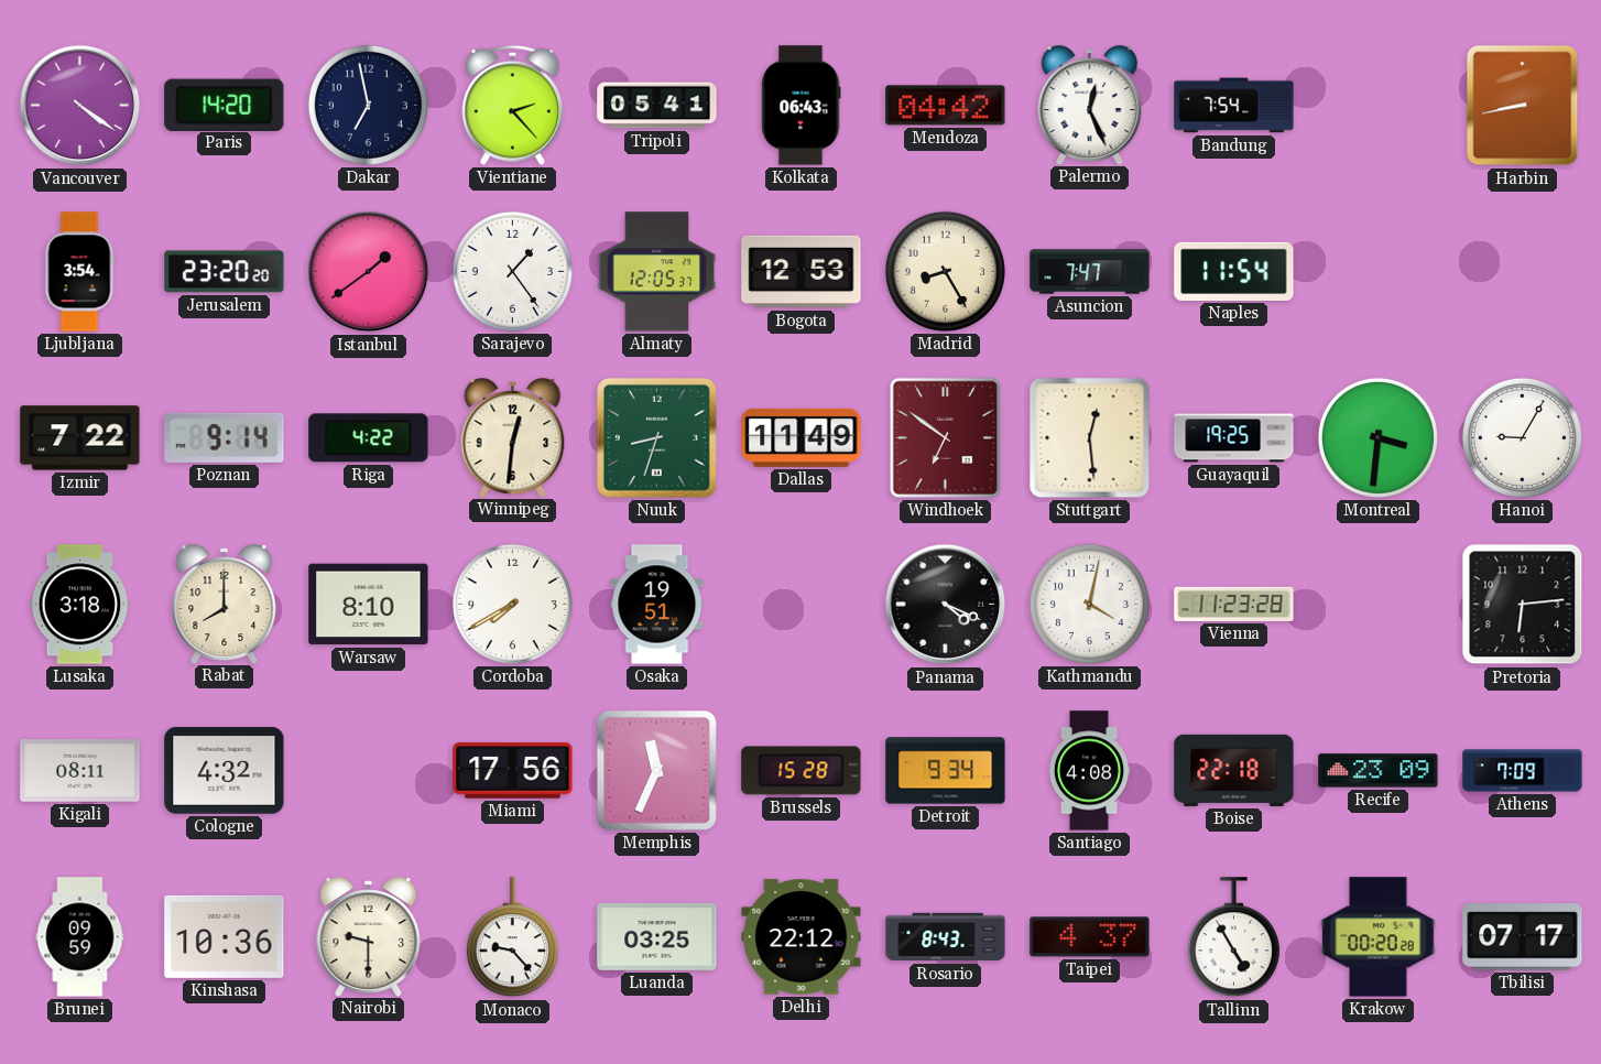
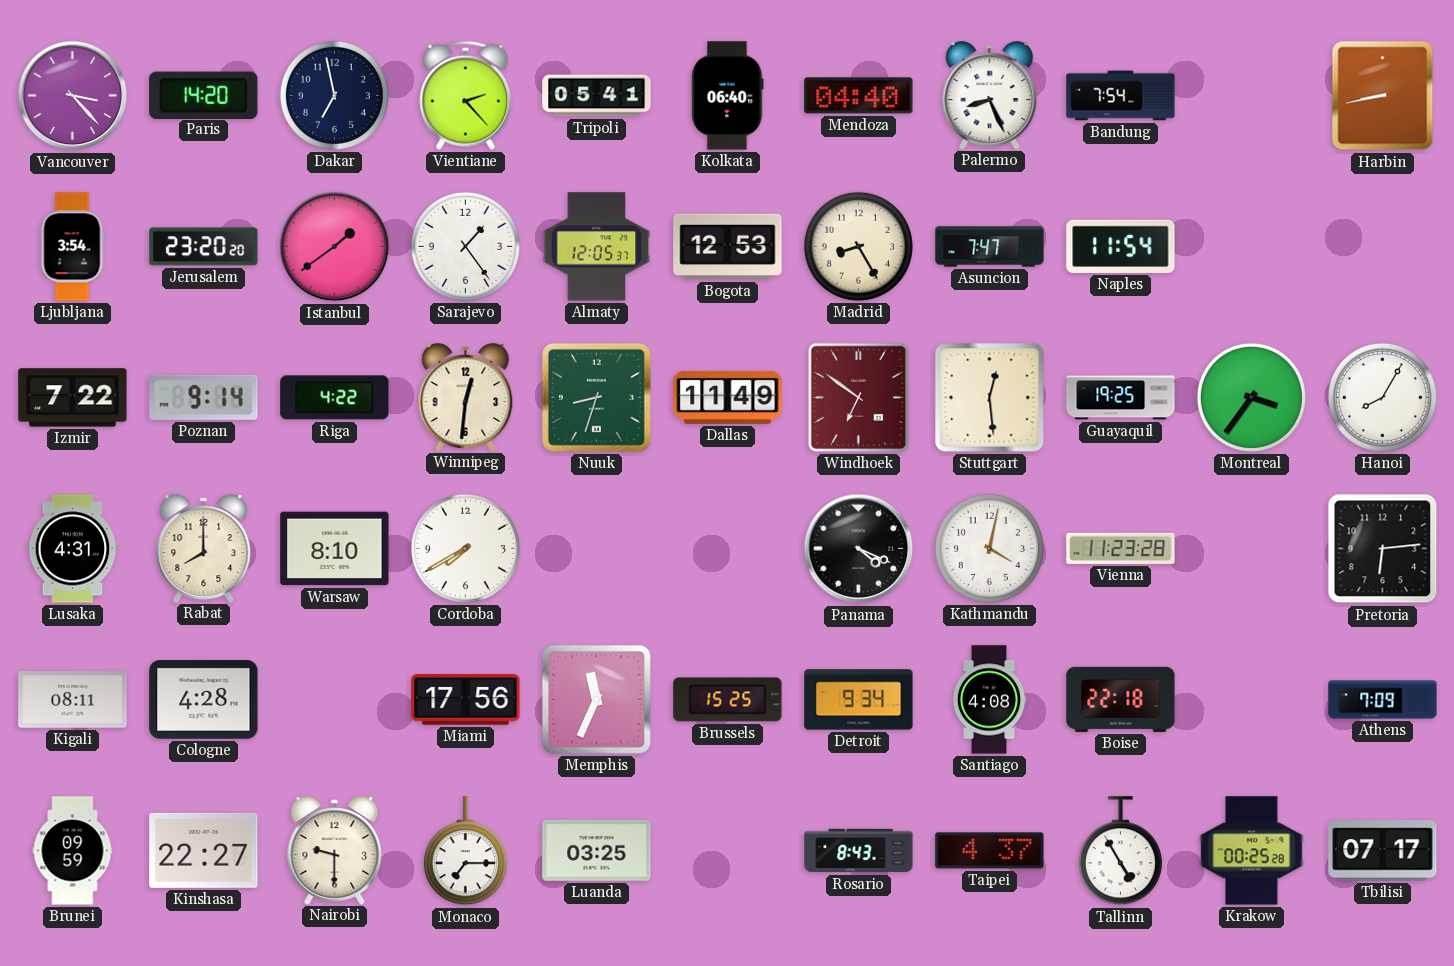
Vancouver: 4:21 -> 3:23
Kolkata: 06:43 -> 06:40
Mendoza: 04:42 -> 04:40
Palermo: 12:26 -> 8:26
Montreal: 3:31 -> 3:36
Hanoi: 9:05 -> 8:05
Lusaka: 3:18 -> 4:31
Osaka: 19:51 -> none
Cologne: 4:32 -> 4:28
Brussels: 15:28 -> 15:25
Recife: 23:09 -> none
Kinshasa: 10:36 -> 22:27
Monaco: 9:23 -> 7:15
Delhi: 22:12 -> none
Krakow: 00:20 -> 00:25
